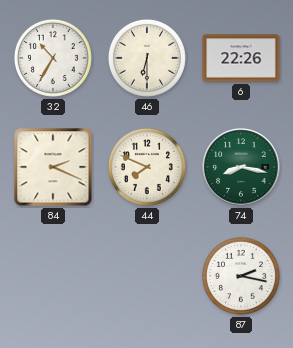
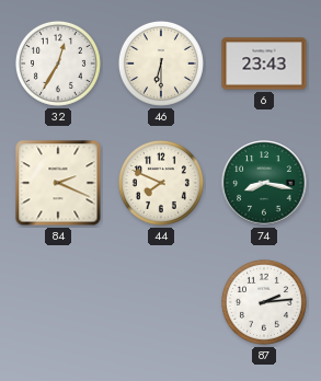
32: 10:35 -> 12:35
6: 22:26 -> 23:43
87: 2:17 -> 2:14
